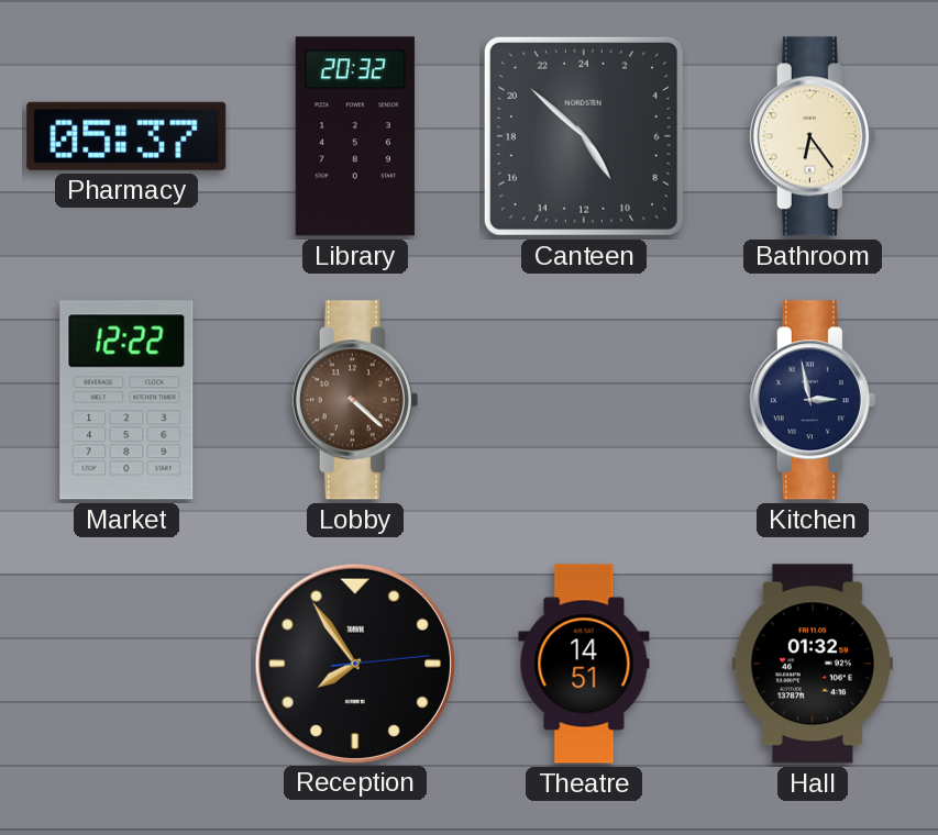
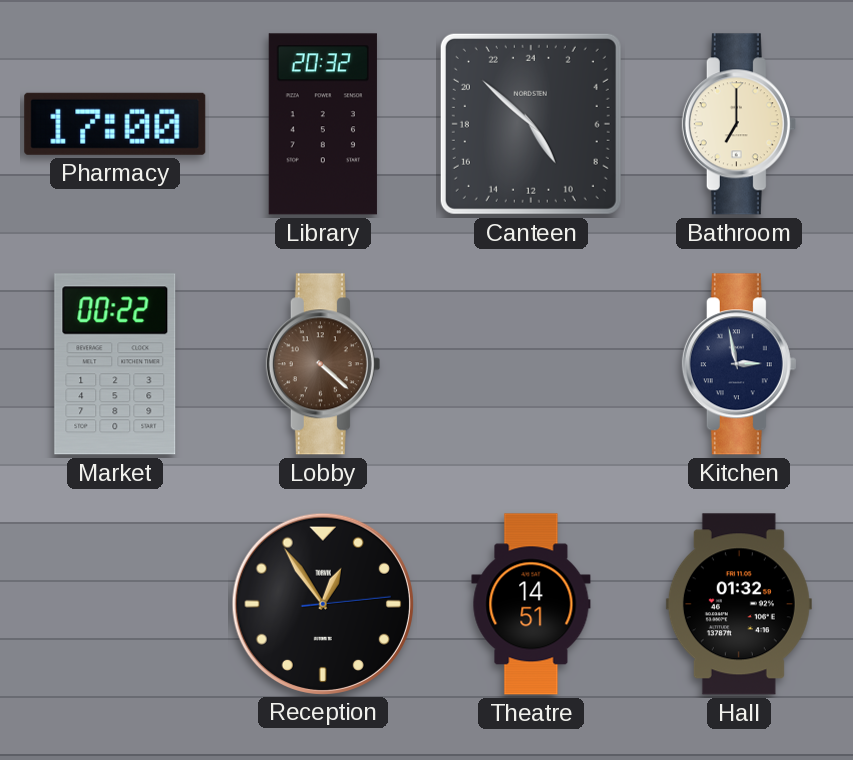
Pharmacy: 05:37 -> 17:00
Bathroom: 6:24 -> 7:00
Market: 12:22 -> 00:22
Reception: 7:54 -> 12:54
